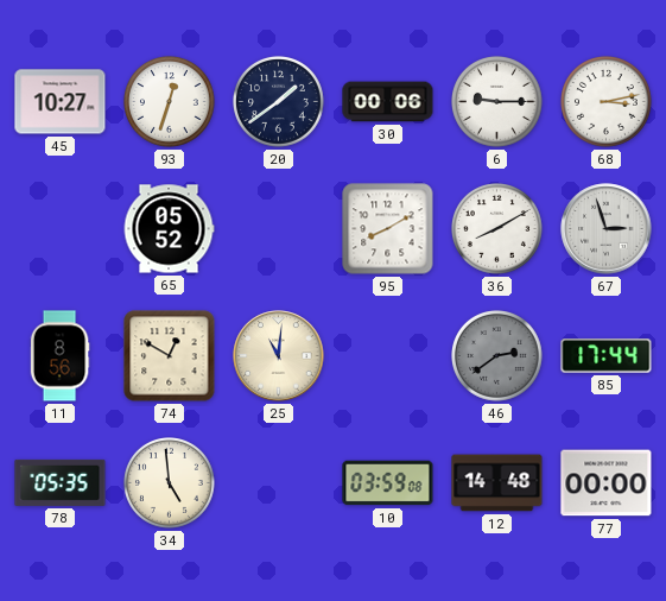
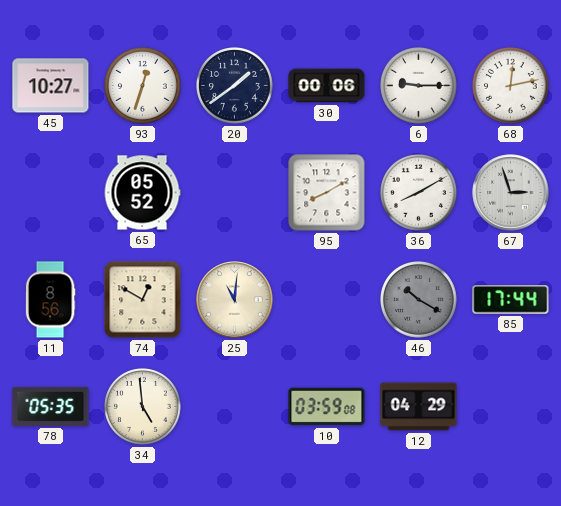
68: 3:13 -> 12:13
46: 2:39 -> 10:20
12: 14:48 -> 04:29
77: 00:00 -> none
